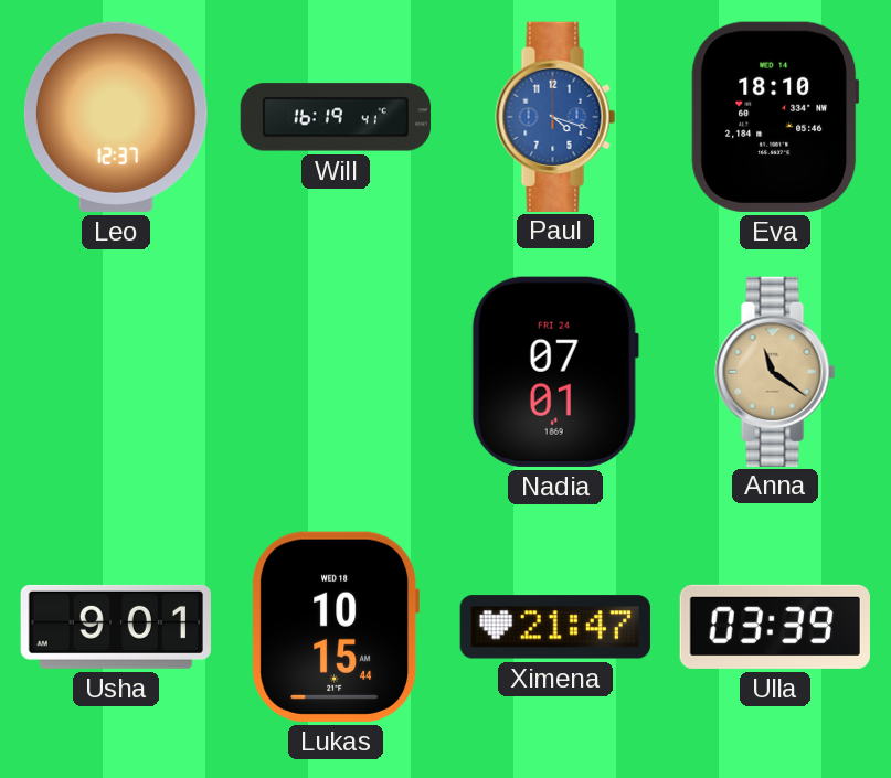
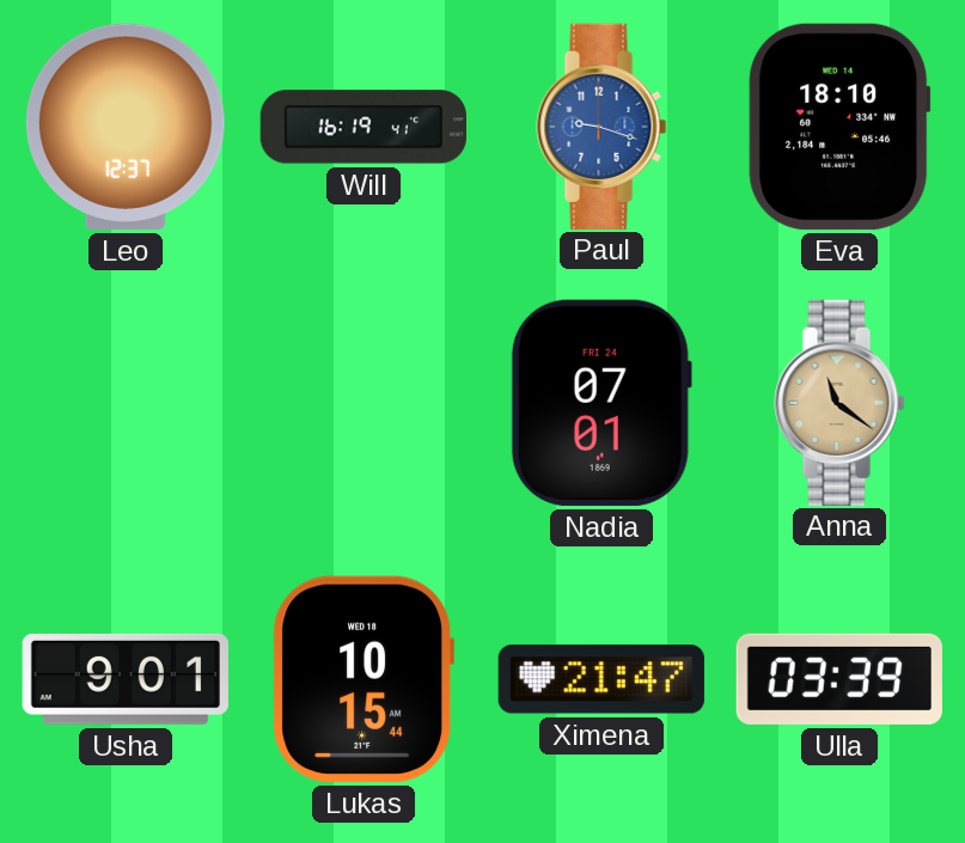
Paul: 4:18 -> 9:18
